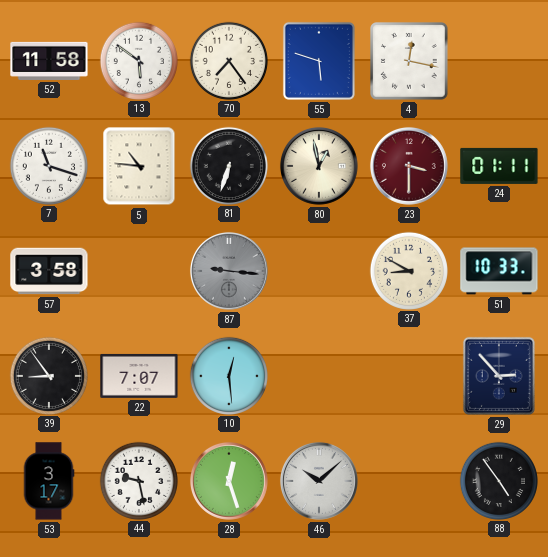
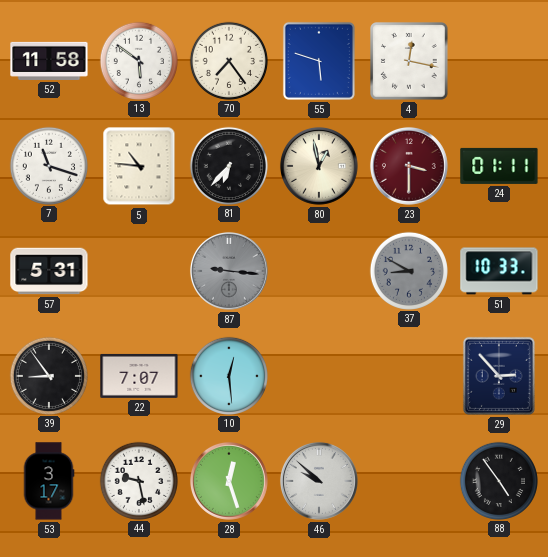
81: 6:33 -> 6:37
57: 3:58 -> 5:31
37 dial: cream -> grey
46: 10:08 -> 9:52
